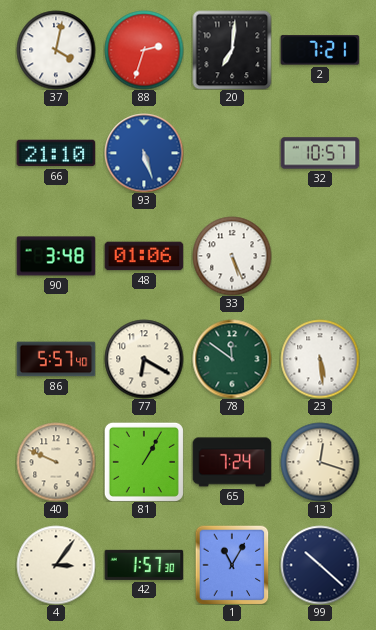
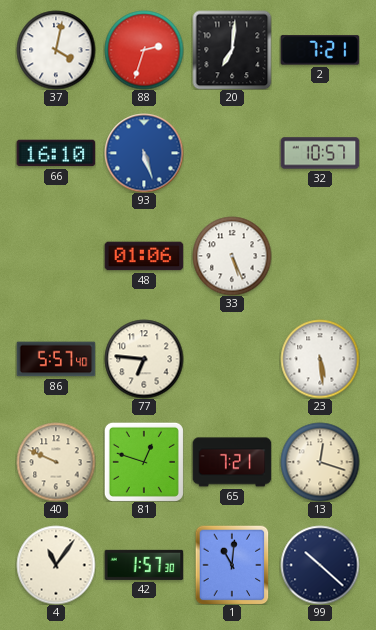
66: 21:10 -> 16:10
90: 3:48 -> none
77: 6:20 -> 6:46
78: 11:51 -> none
81: 1:05 -> 12:48
65: 7:24 -> 7:21
4: 3:06 -> 11:06
1: 11:05 -> 11:01
